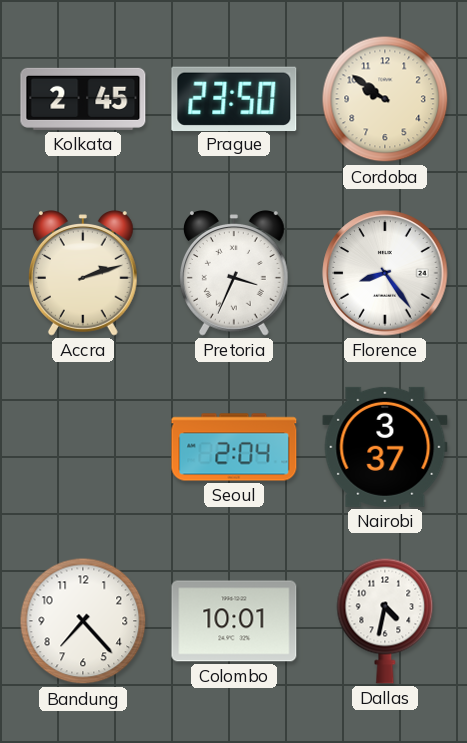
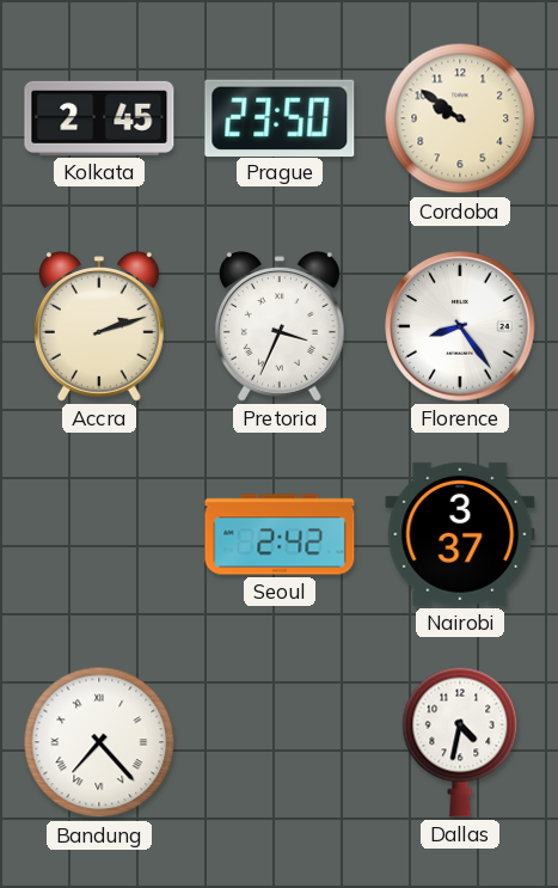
Seoul: 2:04 -> 2:42
Bandung numerals: Arabic -> Roman
Colombo: 10:01 -> none
